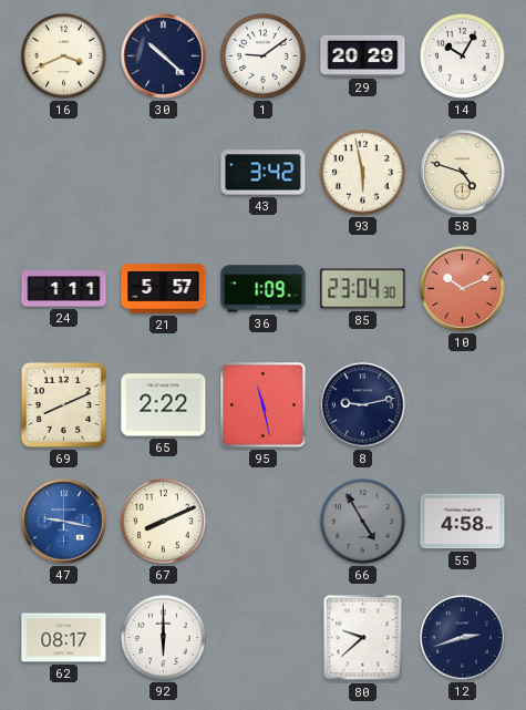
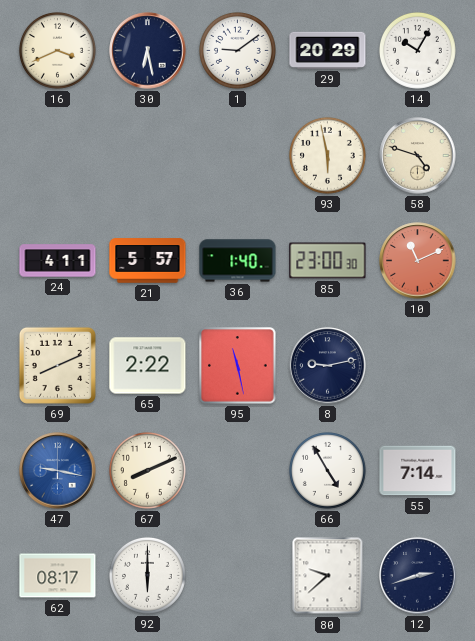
30: 10:22 -> 6:28
43: 3:42 -> none
24: 1:11 -> 4:11
36: 1:09 -> 1:40
85: 23:04 -> 23:00
10: 10:11 -> 11:11
66 dial: grey -> white
55: 4:58 -> 7:14
